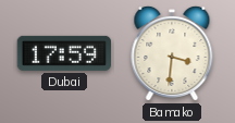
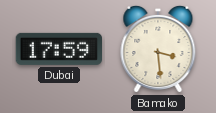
Bamako: 3:31 -> 3:29
